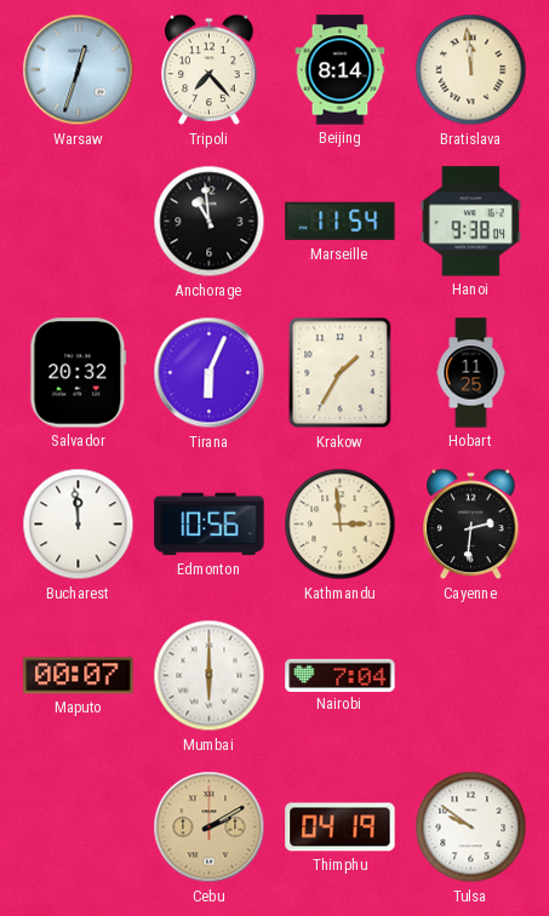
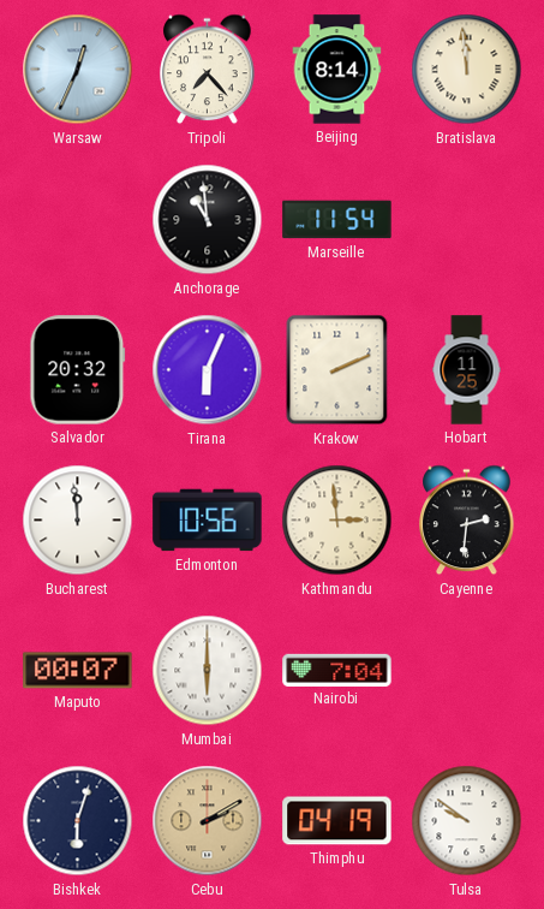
Warsaw: 12:33 -> 12:34
Hanoi: 9:38 -> none
Krakow: 1:35 -> 2:11
Bishkek: none -> 6:03
